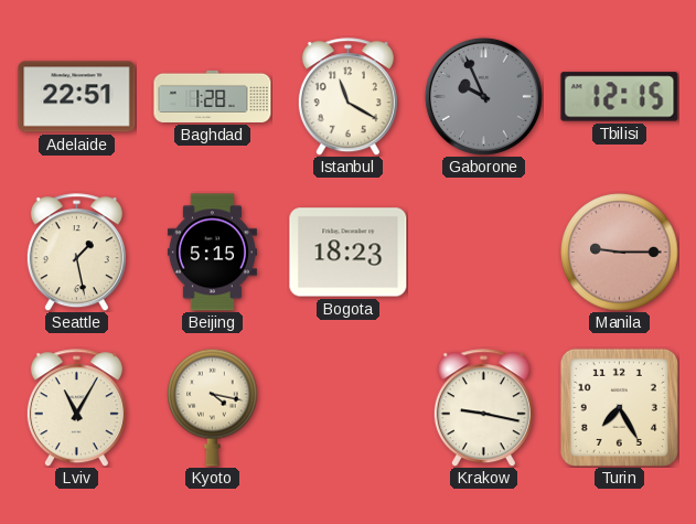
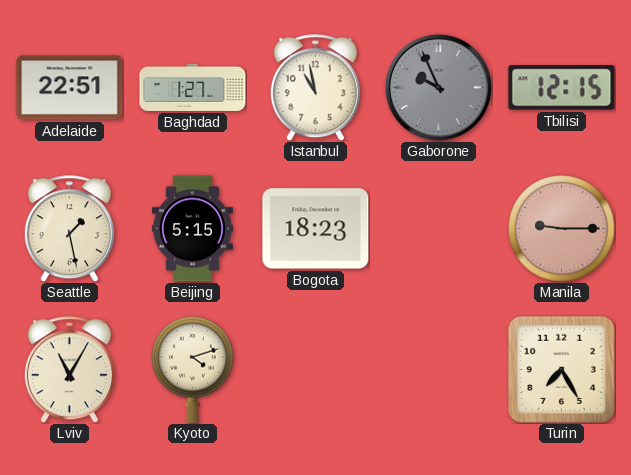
Baghdad: 1:28 -> 1:27
Istanbul: 11:20 -> 10:58
Kyoto: 4:17 -> 4:12
Krakow: 9:17 -> none
